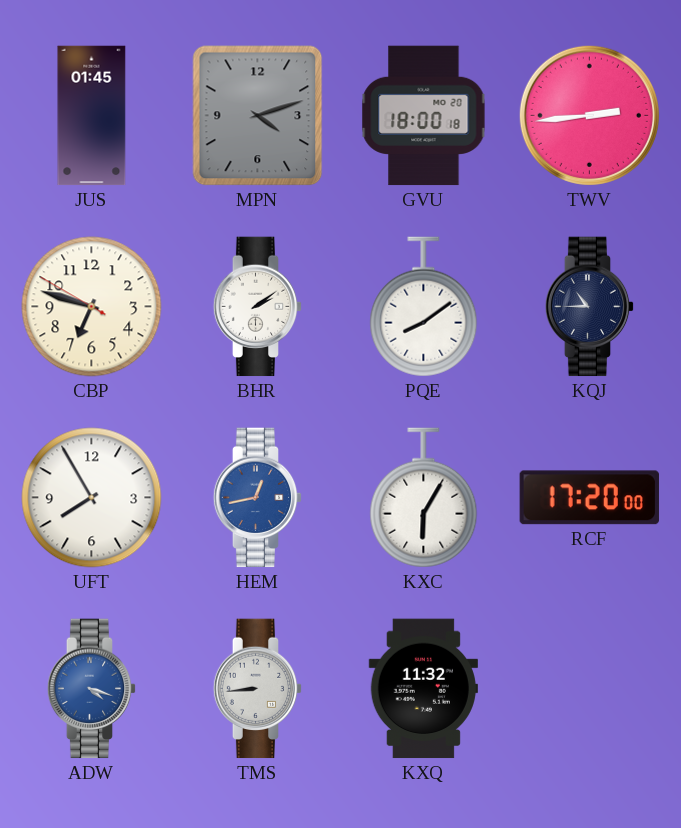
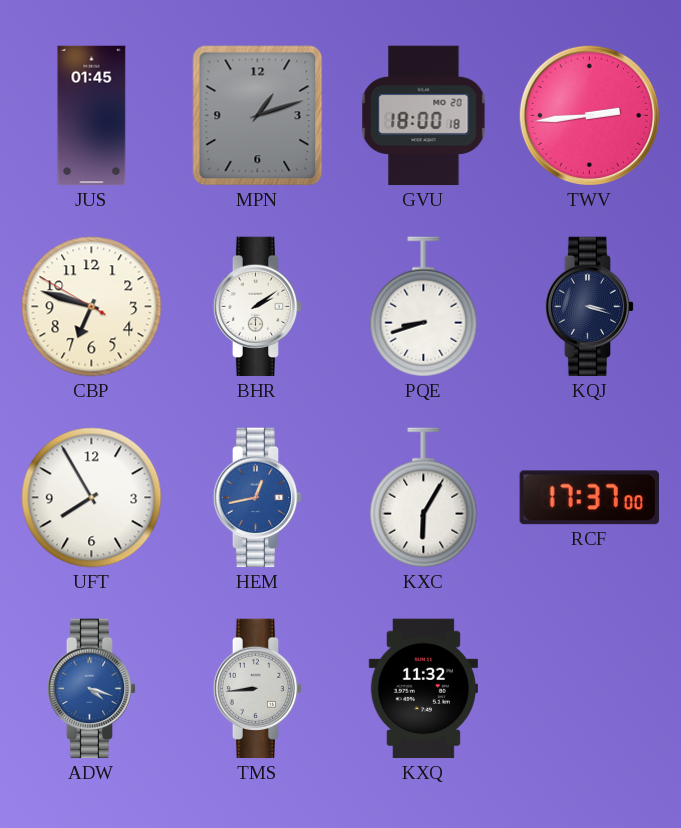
MPN: 4:12 -> 1:12
PQE: 8:09 -> 8:42
KQJ: 10:45 -> 3:18
RCF: 17:20 -> 17:37
